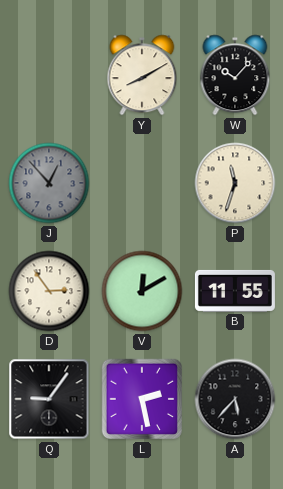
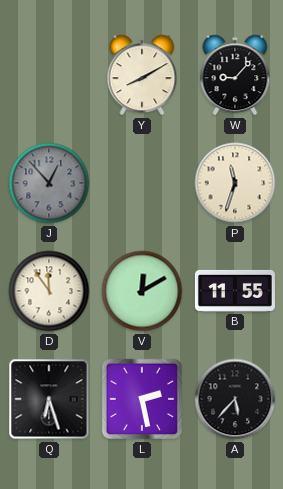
W: 10:07 -> 9:07
D: 2:54 -> 11:54
Q: 9:06 -> 6:27
